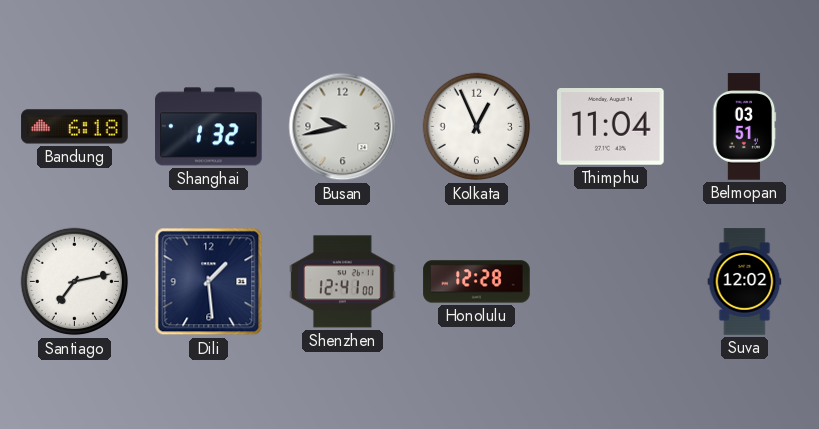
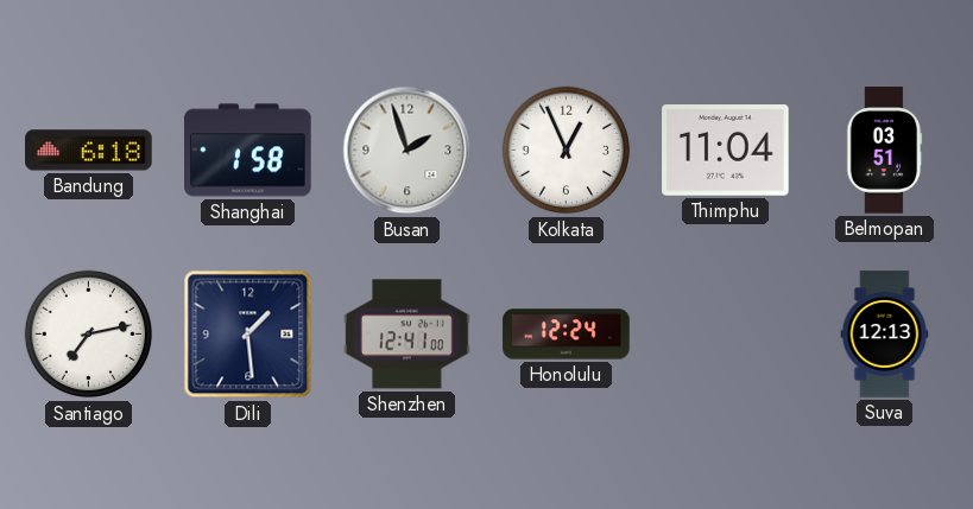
Shanghai: 1:32 -> 1:58
Busan: 9:43 -> 1:57
Honolulu: 12:28 -> 12:24
Suva: 12:02 -> 12:13
